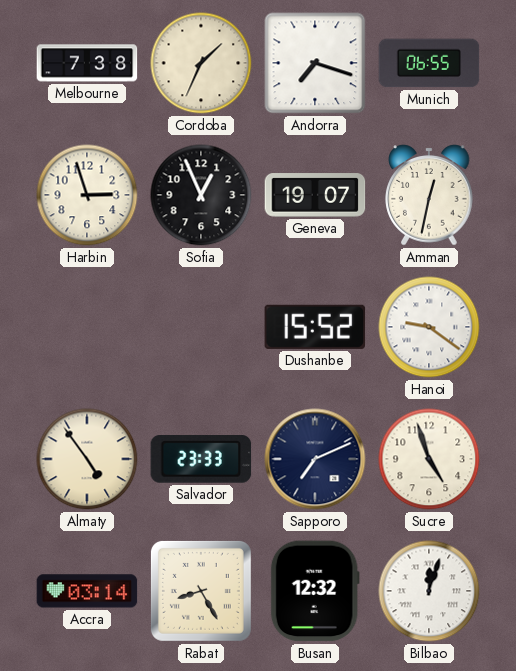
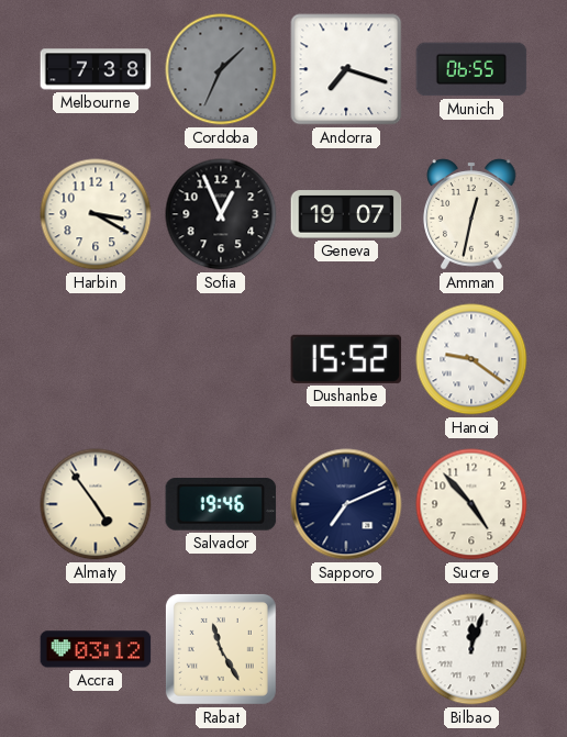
Cordoba dial: cream -> grey
Harbin: 2:57 -> 3:20
Salvador: 23:33 -> 19:46
Sucre: 4:57 -> 4:53
Accra: 03:14 -> 03:12
Rabat: 8:25 -> 11:25
Busan: 12:32 -> none
